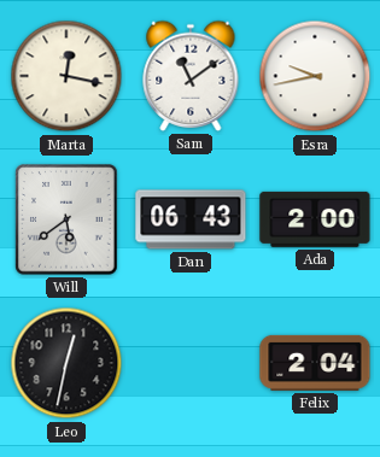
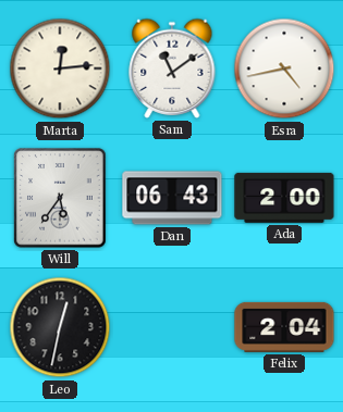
Marta: 12:17 -> 12:14
Esra: 9:43 -> 4:43
Will: 5:39 -> 5:36
